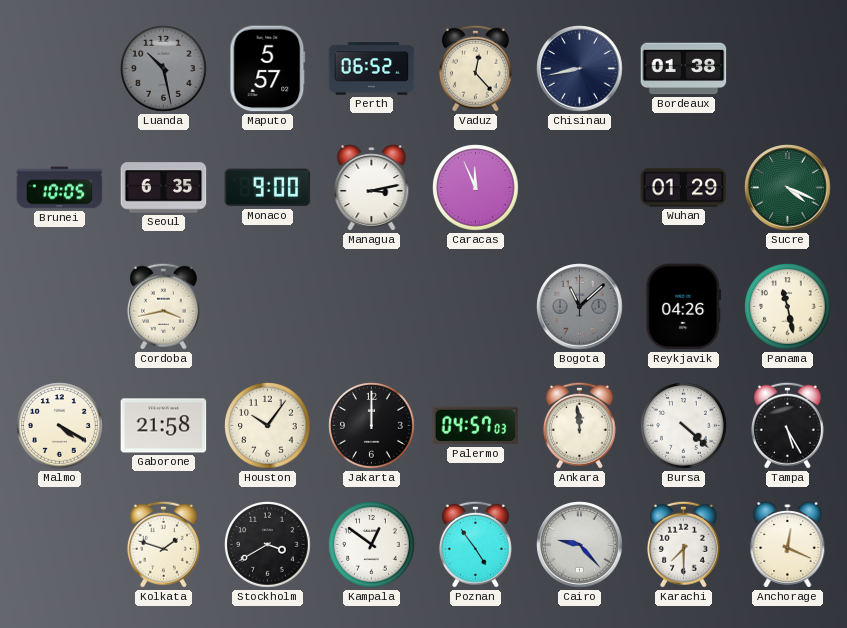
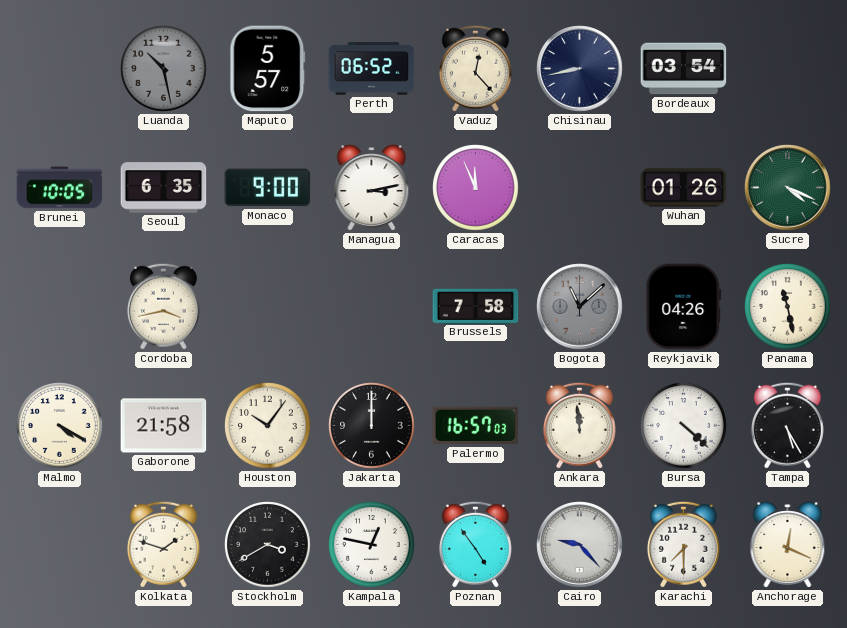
Bordeaux: 01:38 -> 03:54
Wuhan: 01:29 -> 01:26
Brussels: none -> 7:58
Palermo: 04:57 -> 16:57
Kampala: 12:51 -> 12:47
